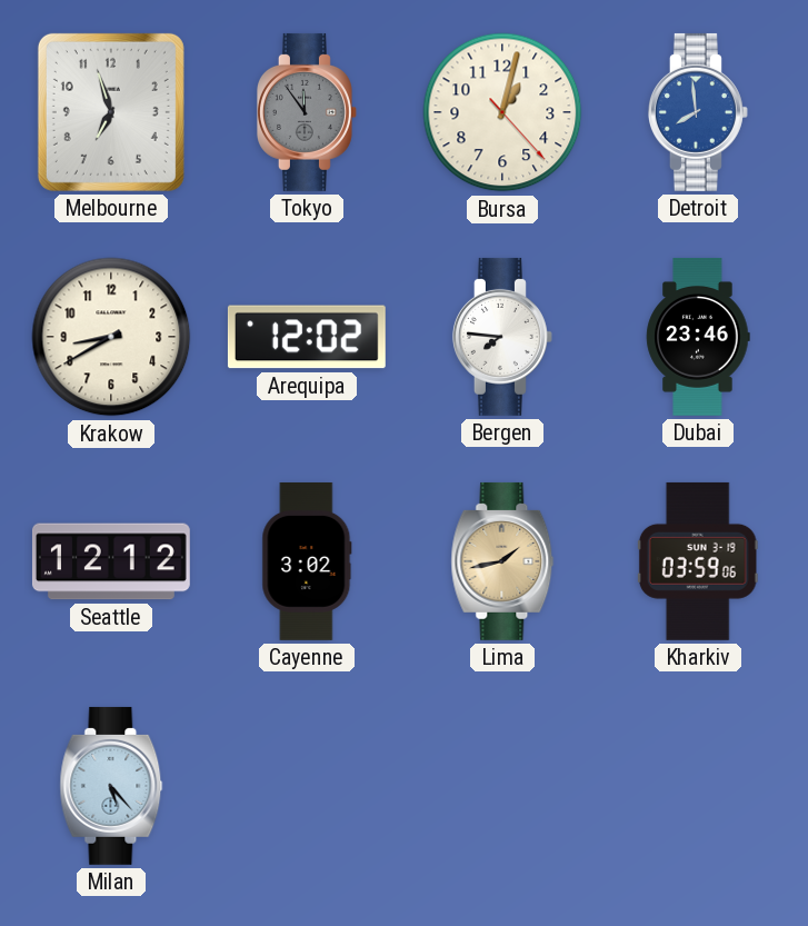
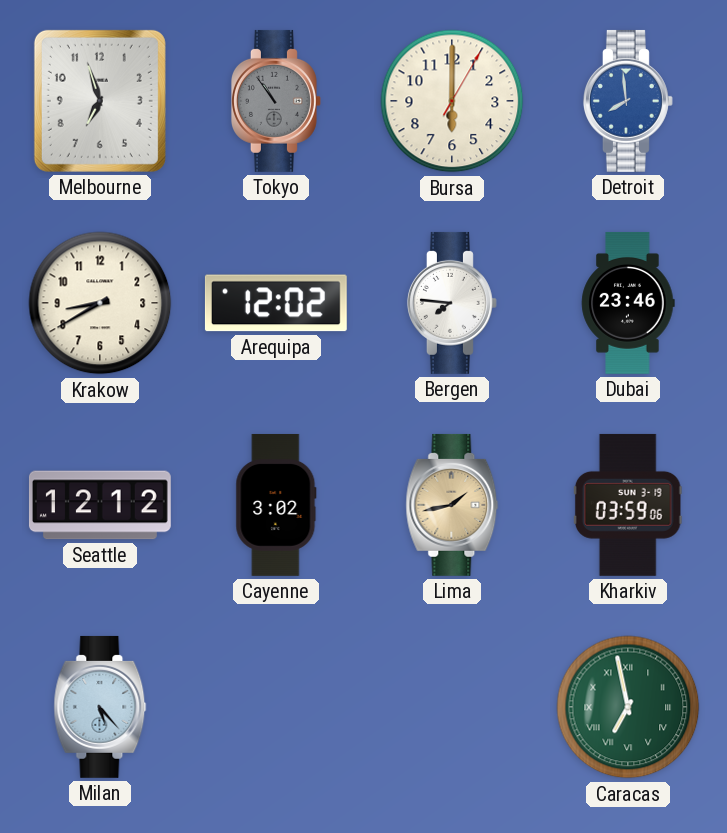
Tokyo: 11:54 -> 10:54
Bursa: 1:02 -> 6:00
Caracas: none -> 6:58
